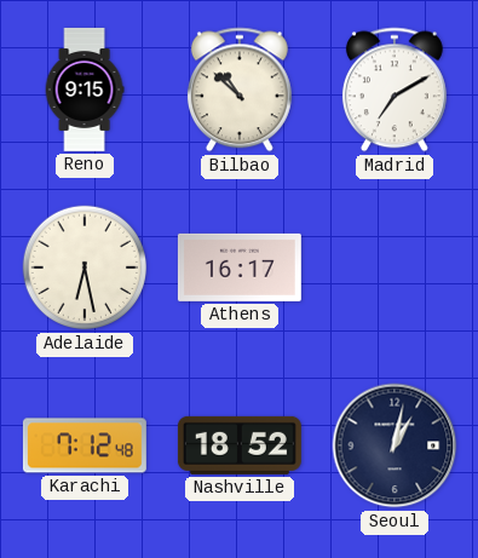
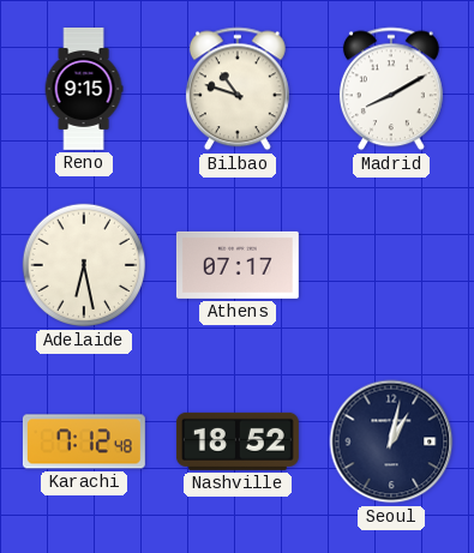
Bilbao: 10:52 -> 10:48
Madrid: 7:10 -> 8:10
Athens: 16:17 -> 07:17
